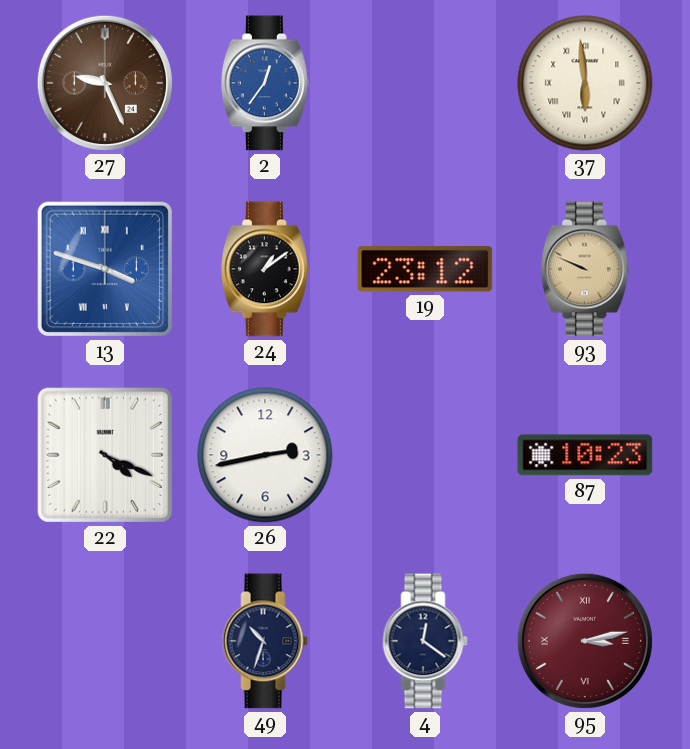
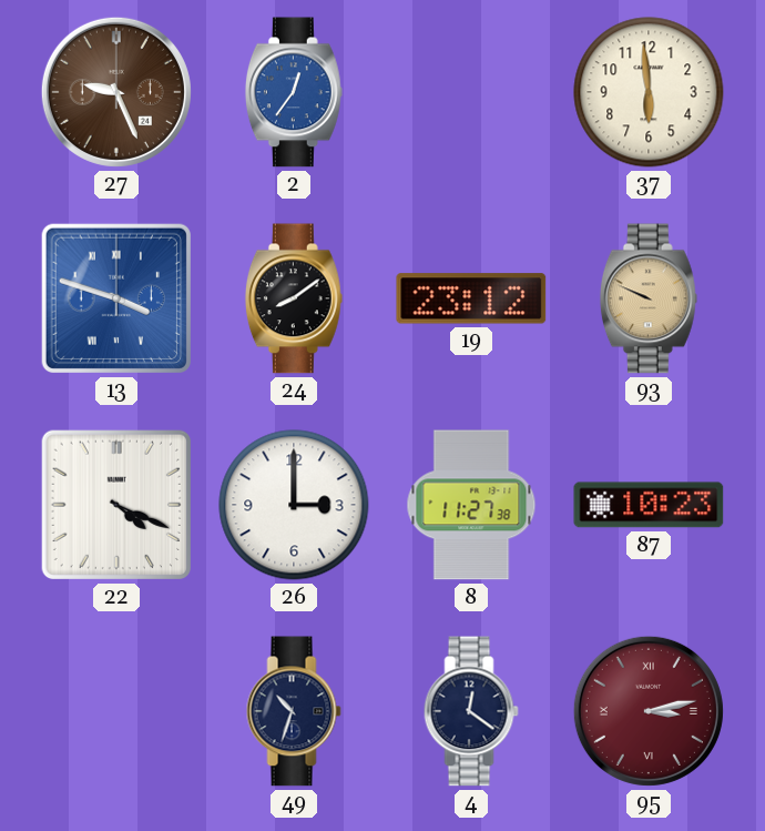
37 numerals: Roman -> Arabic
24: 1:09 -> 8:09
26: 2:43 -> 3:00
8: none -> 11:27
